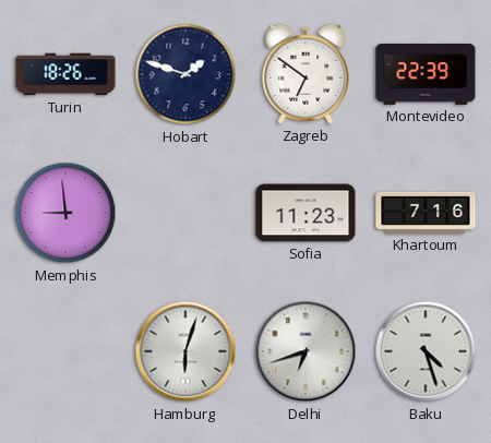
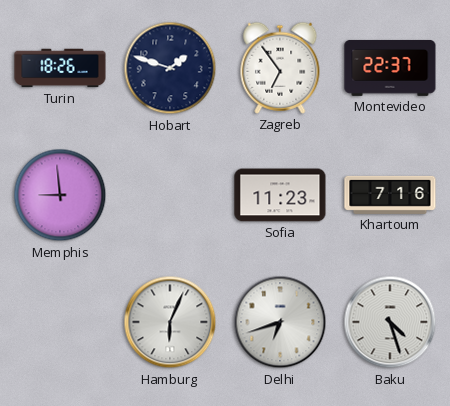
Zagreb: 6:51 -> 6:54
Montevideo: 22:39 -> 22:37
Hamburg: 6:03 -> 6:04
